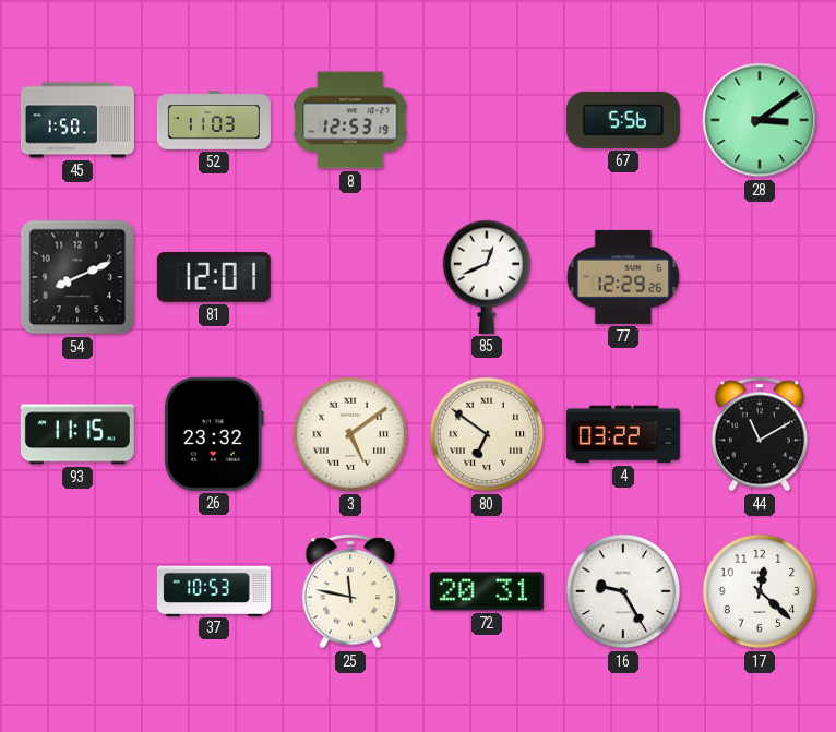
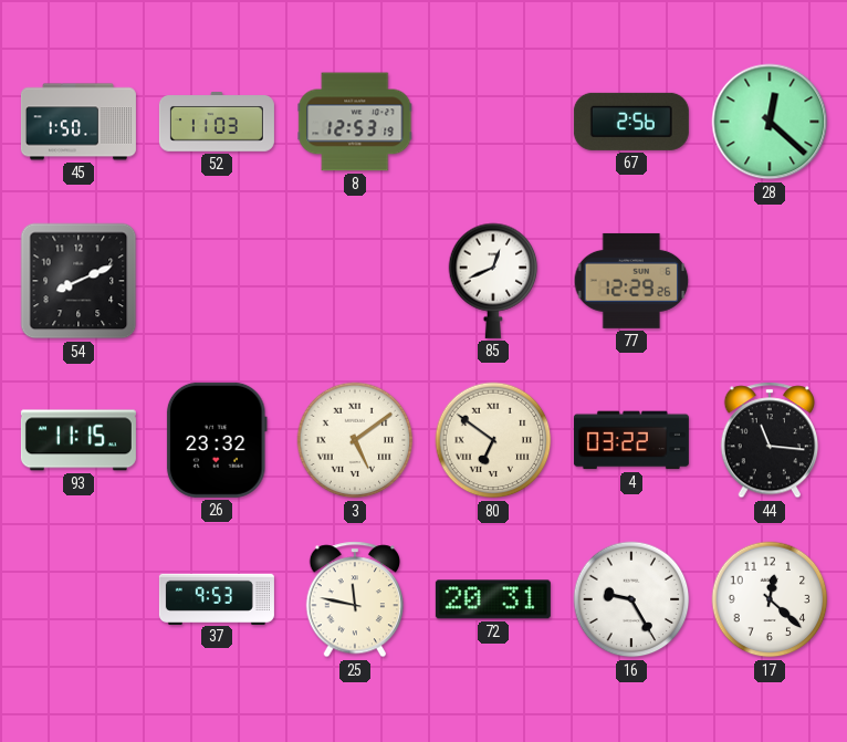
67: 5:56 -> 2:56
28: 3:09 -> 12:22
81: 12:01 -> none
44: 11:10 -> 11:16
37: 10:53 -> 9:53
